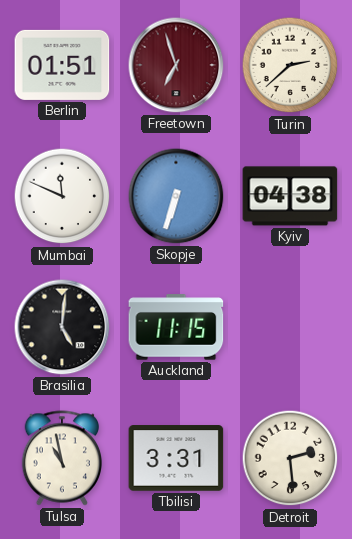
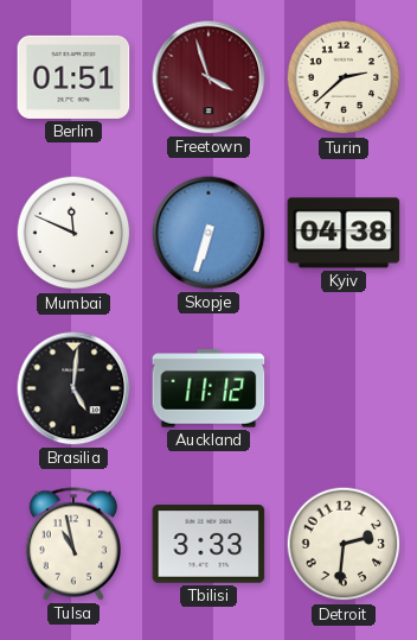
Freetown: 6:57 -> 3:57
Auckland: 11:15 -> 11:12
Tbilisi: 3:31 -> 3:33
Detroit: 2:29 -> 2:31
